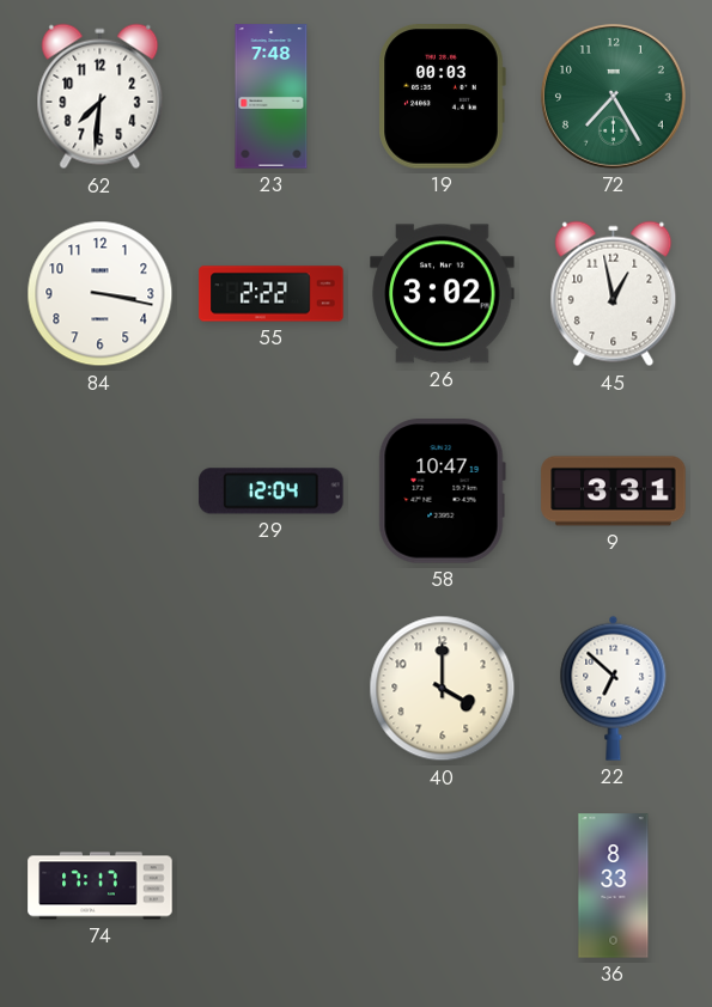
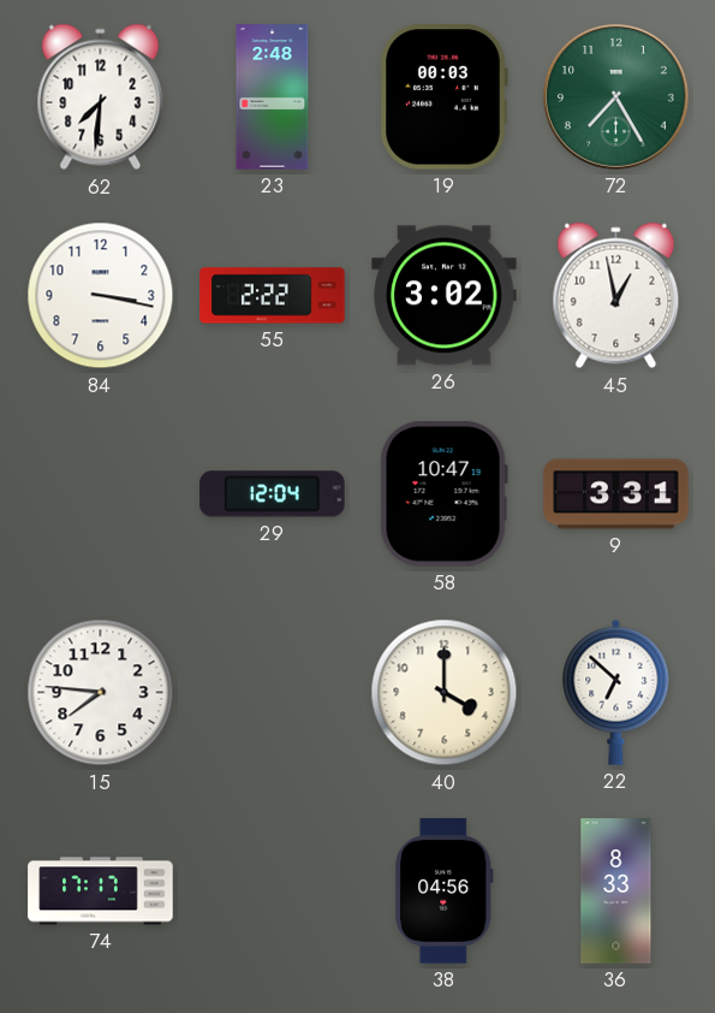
23: 7:48 -> 2:48
15: none -> 7:46
38: none -> 04:56
